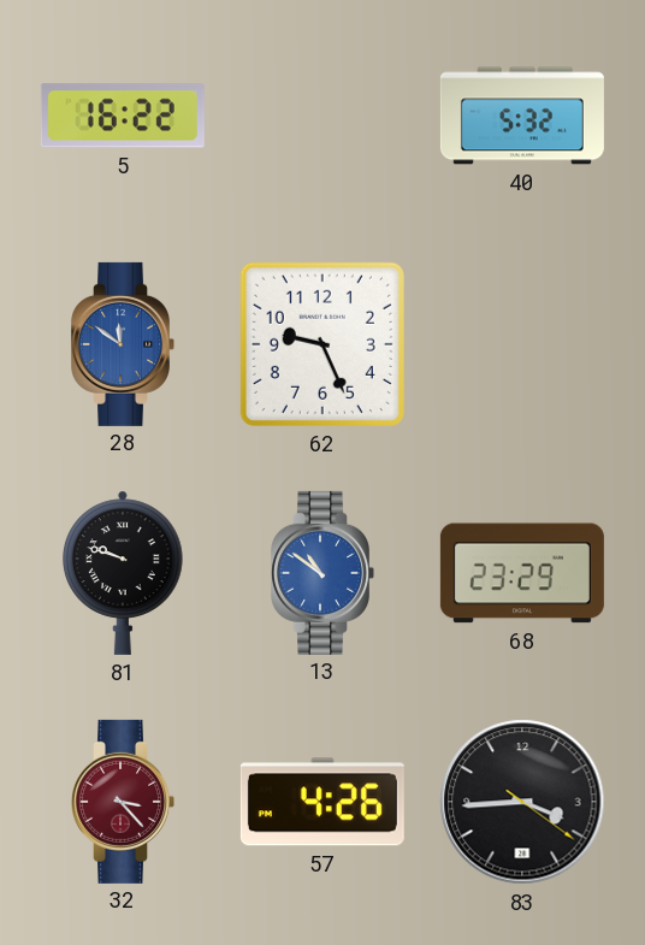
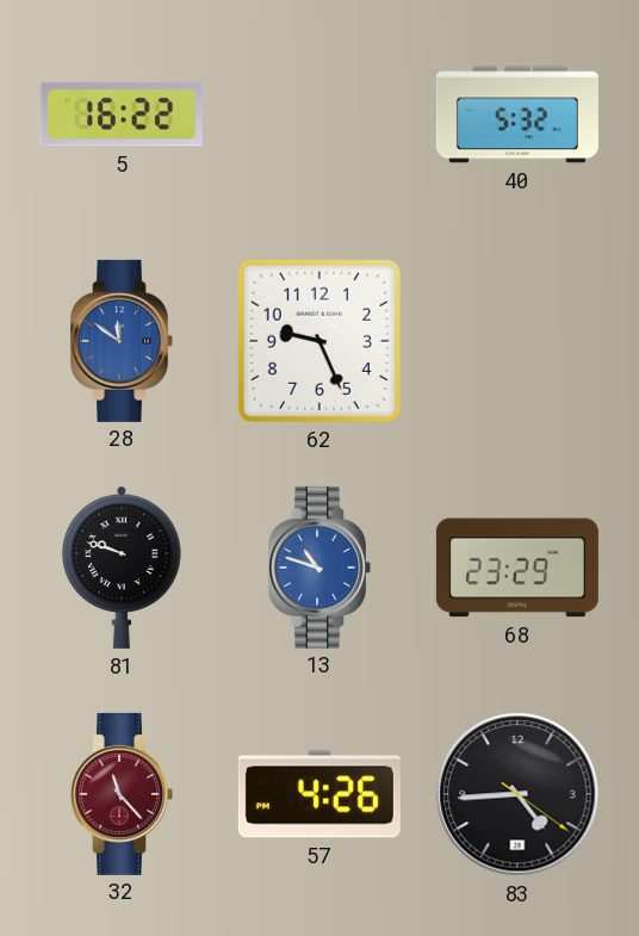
13: 10:51 -> 10:48
32: 3:23 -> 11:23
83: 3:44 -> 4:44
